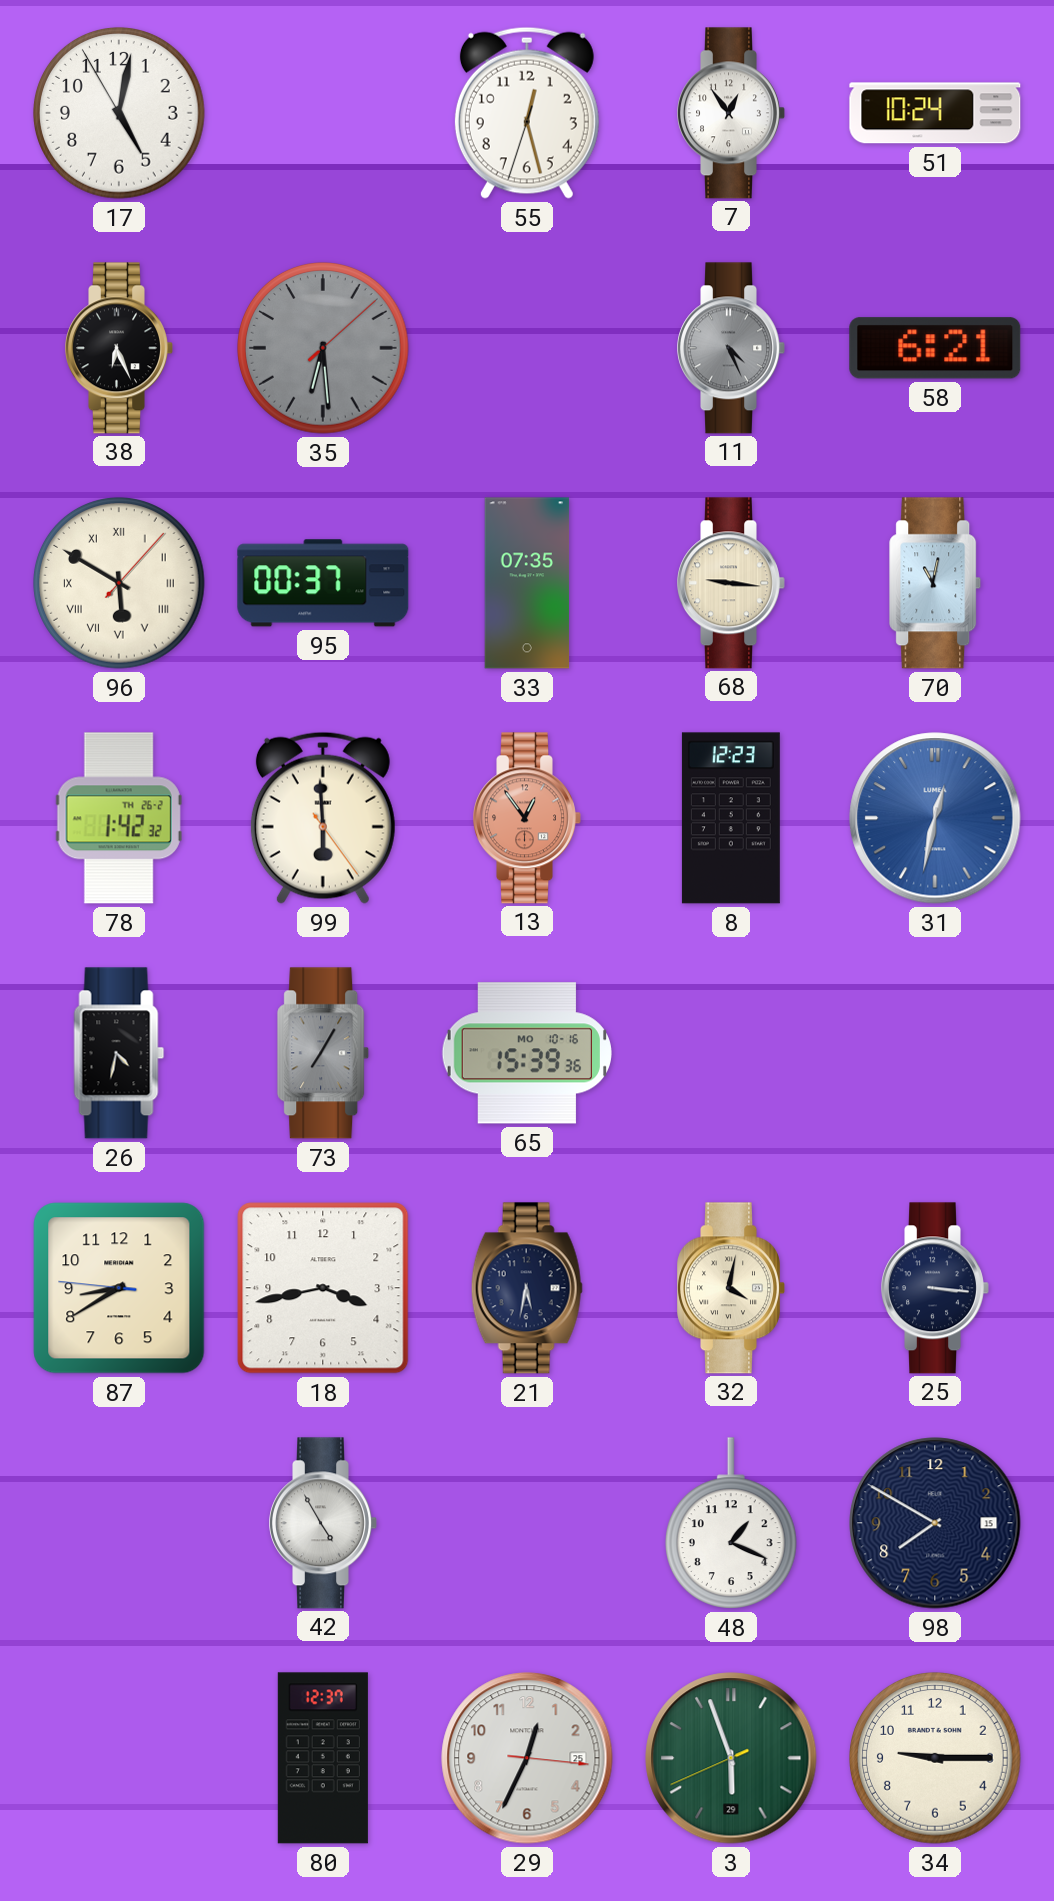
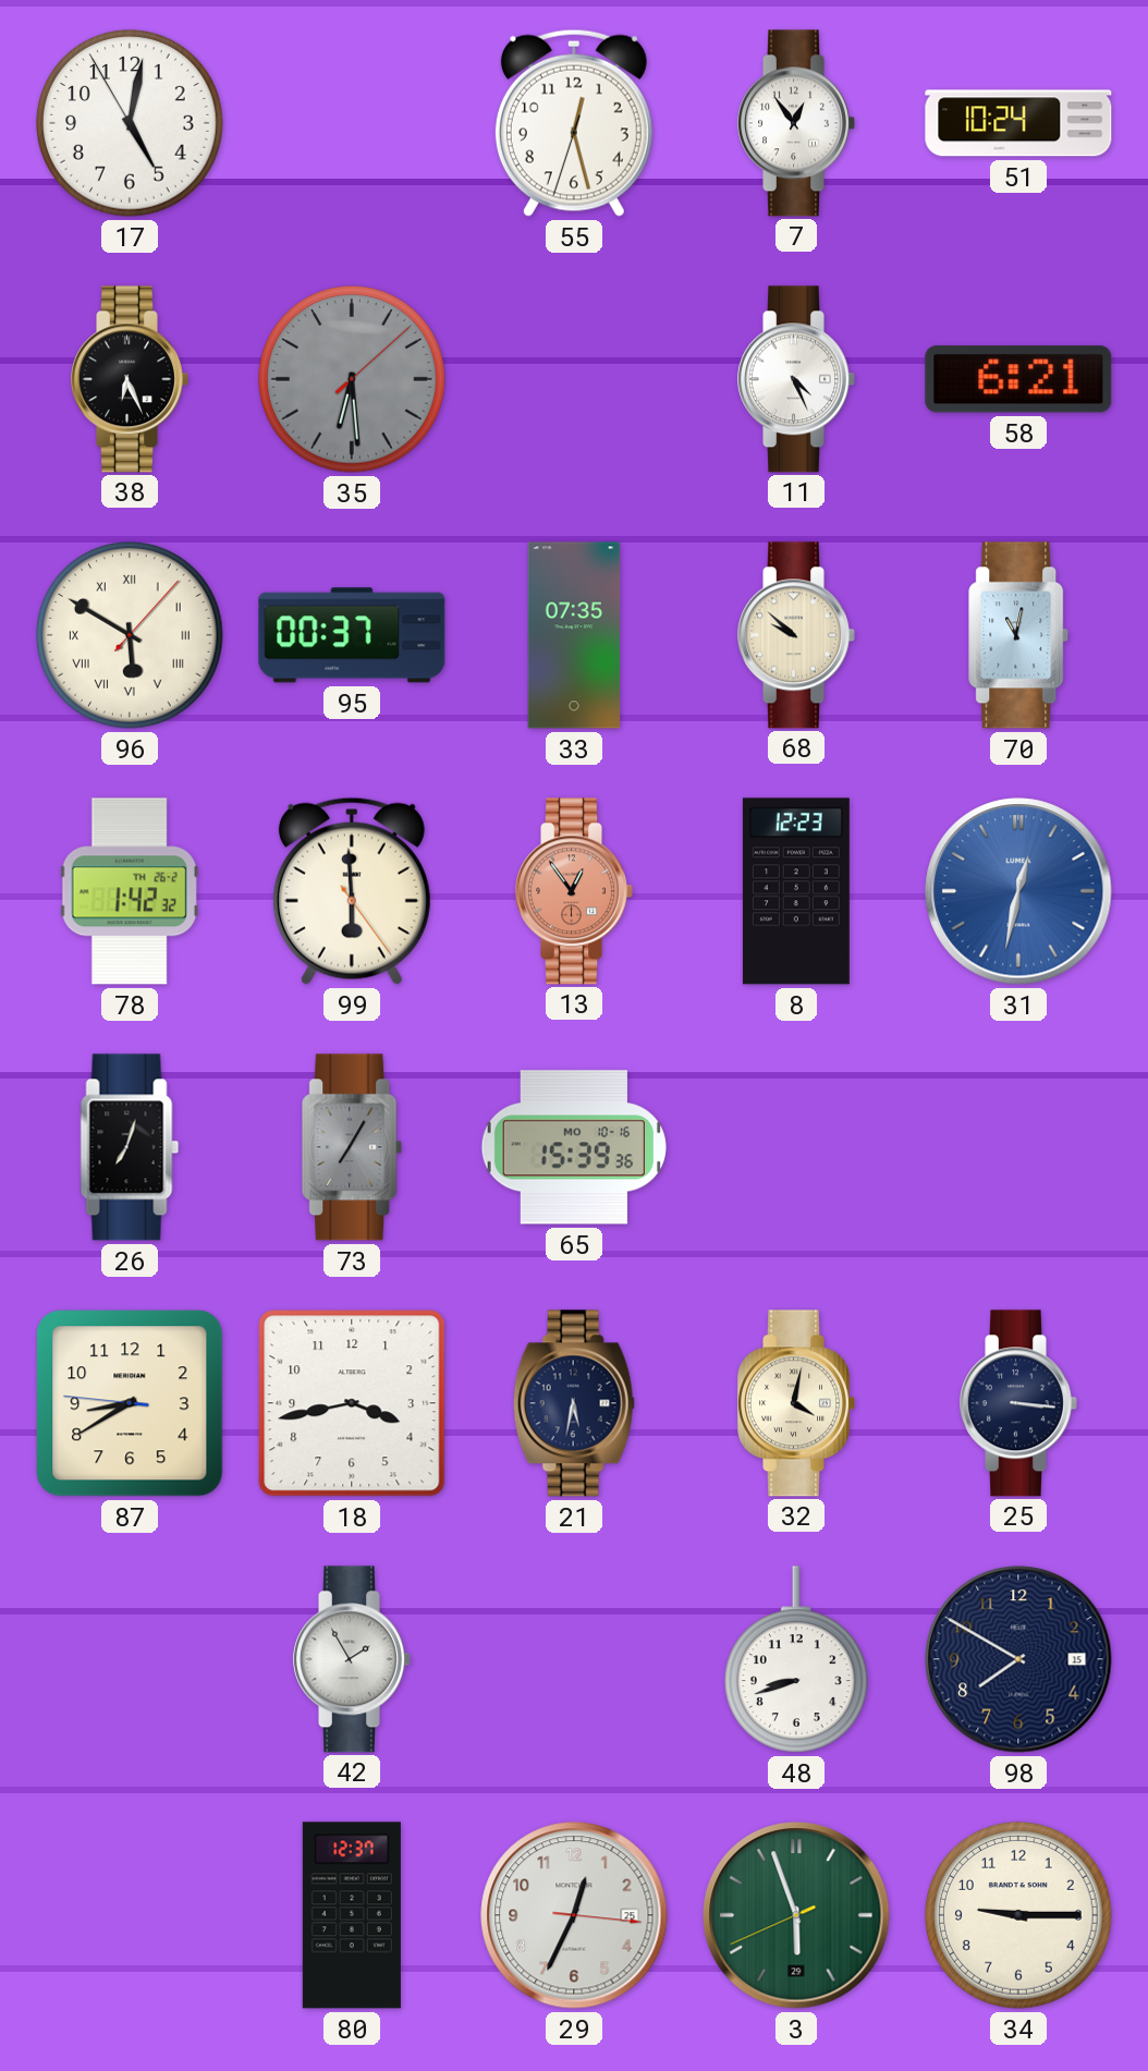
11 dial: grey -> white
68: 9:16 -> 9:52
26: 4:32 -> 7:03
42: 4:55 -> 1:55
48: 1:19 -> 8:42
